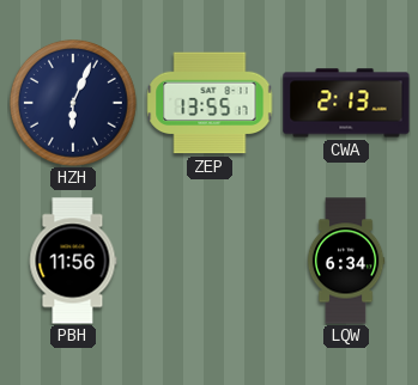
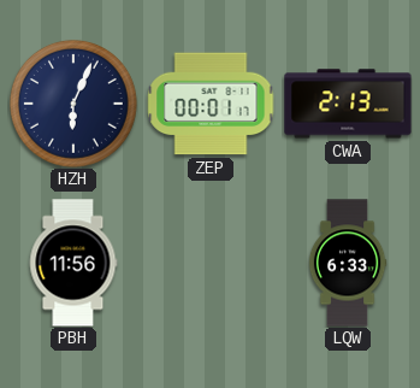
ZEP: 13:55 -> 00:01
LQW: 6:34 -> 6:33
